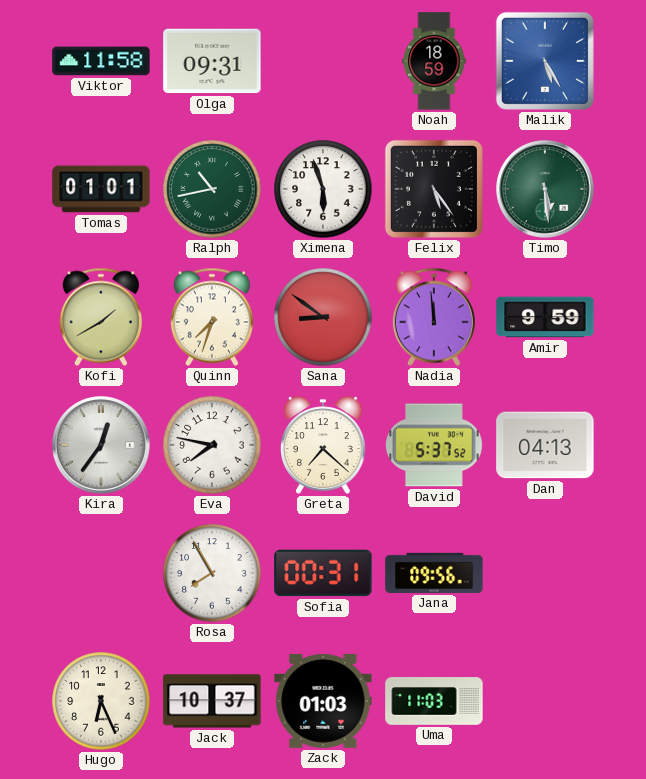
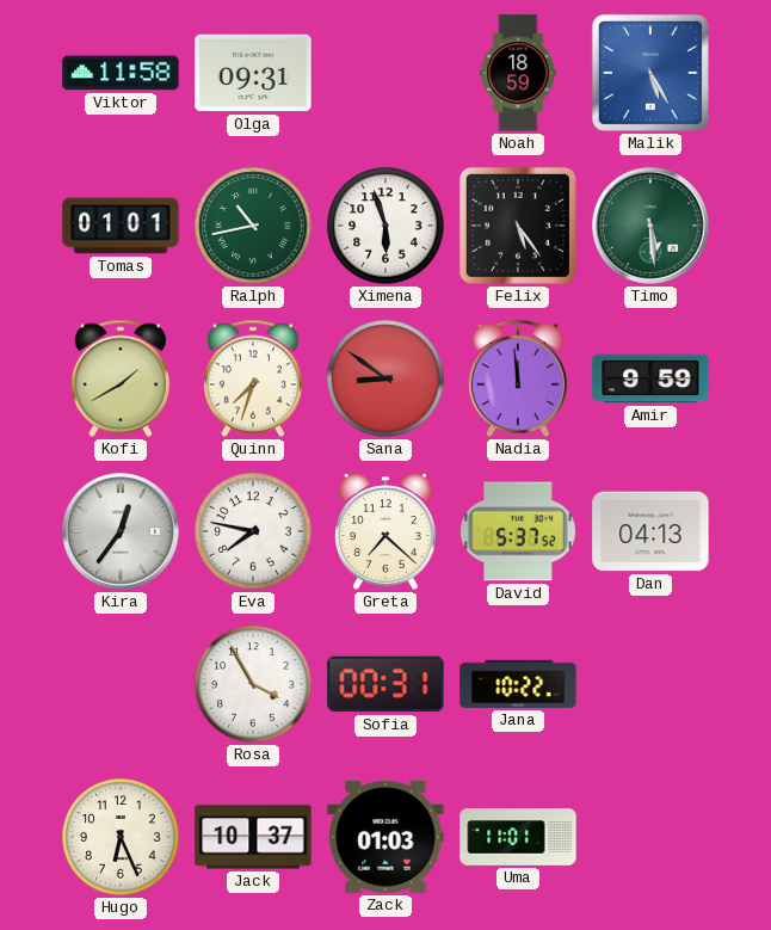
Rosa: 7:55 -> 3:55
Jana: 09:56 -> 10:22
Uma: 11:03 -> 11:01
